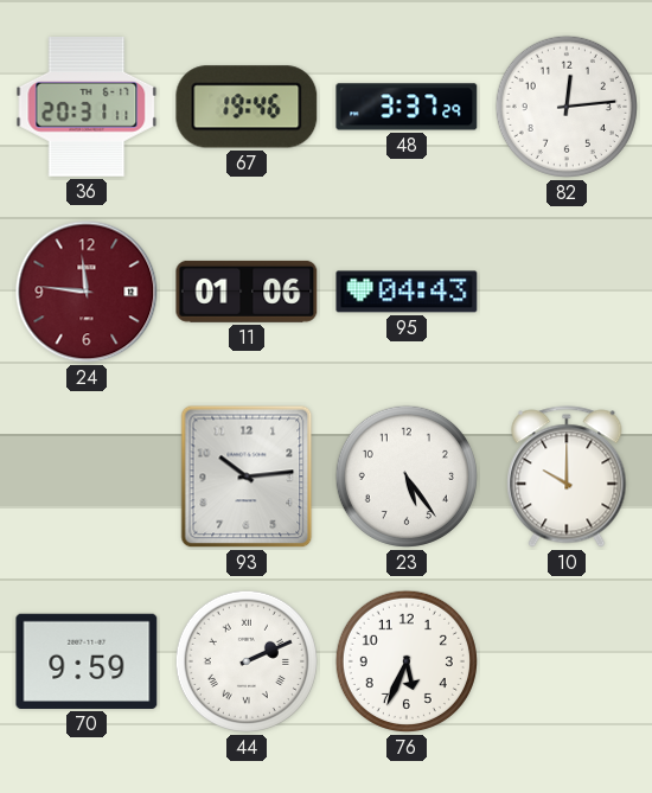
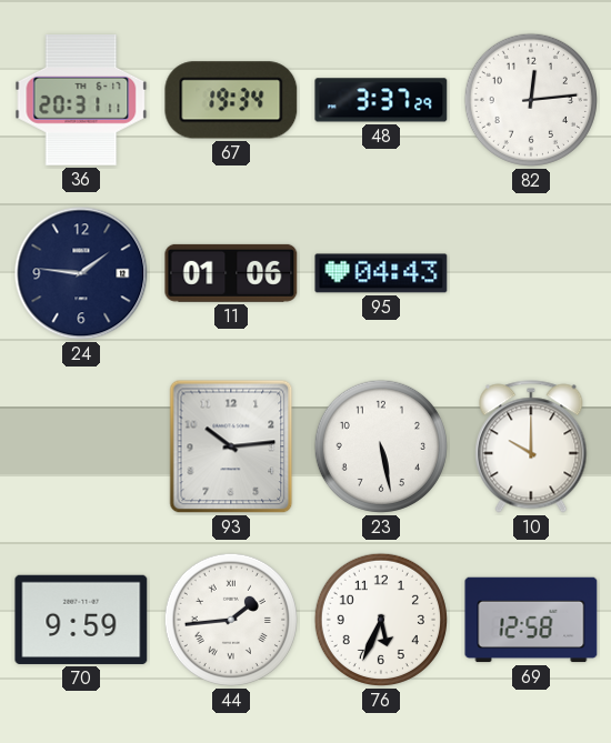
67: 19:46 -> 19:34
24: 11:46 -> 1:46
24 dial: burgundy -> navy
23: 5:24 -> 5:28
44: 2:11 -> 1:44
69: none -> 12:58
